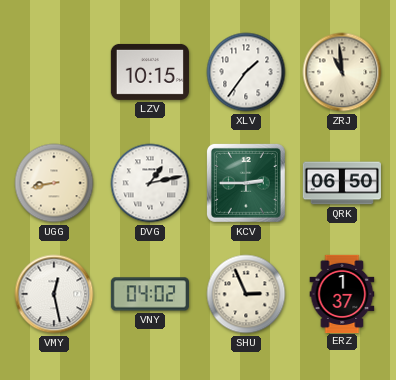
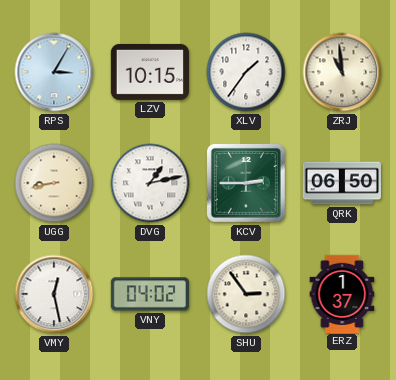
RPS: none -> 3:05
SHU: 2:56 -> 2:54
